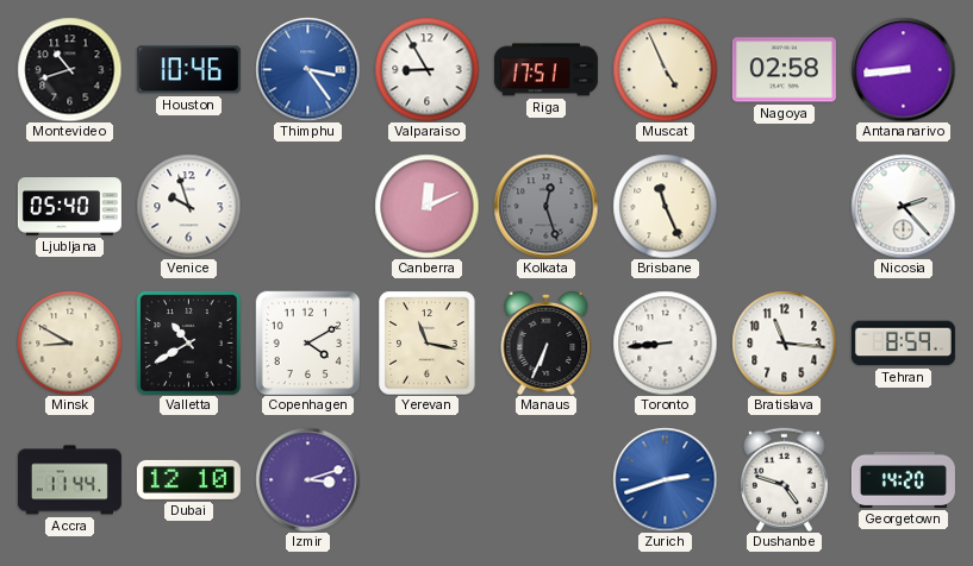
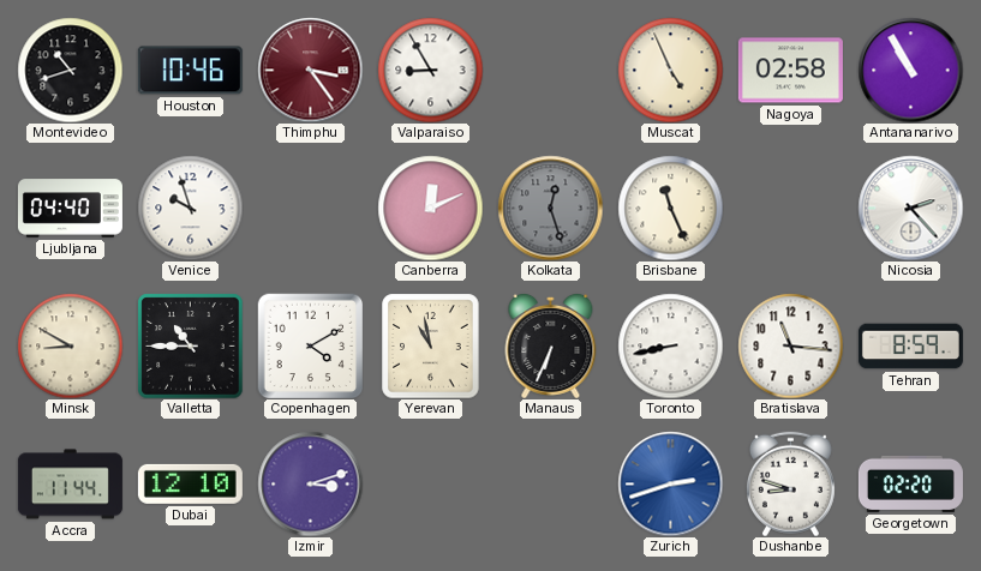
Thimphu dial: blue -> burgundy
Riga: 17:51 -> none
Antananarivo: 8:44 -> 10:55
Ljubljana: 05:40 -> 04:40
Valletta: 10:40 -> 10:45
Yerevan: 11:17 -> 10:58
Toronto: 8:44 -> 8:43
Dushanbe: 4:48 -> 8:48
Georgetown: 14:20 -> 02:20
